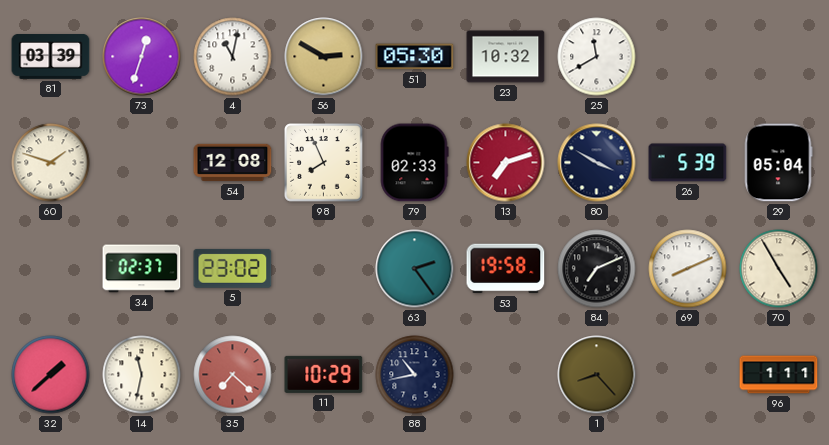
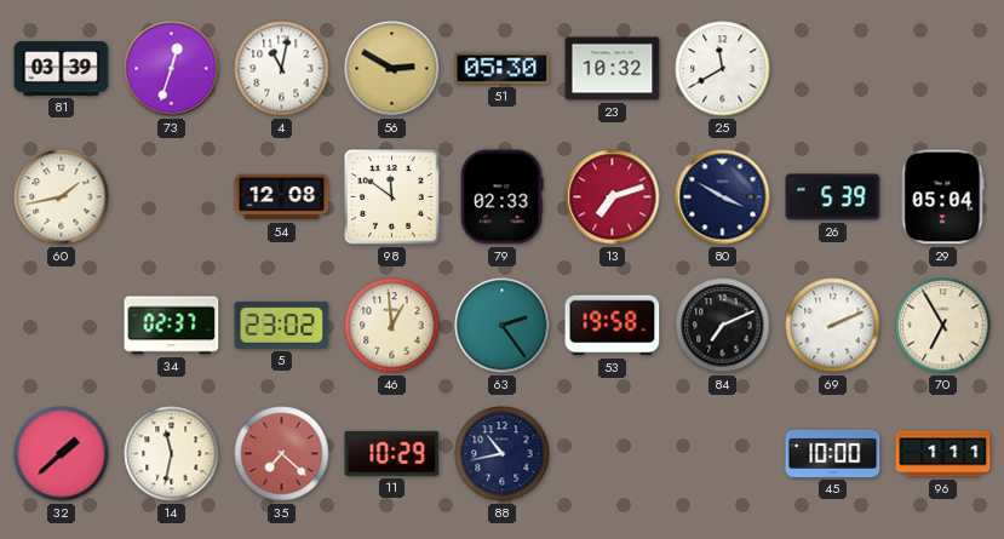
60: 1:48 -> 1:43
98: 7:56 -> 11:51
46: none -> 12:59
69: 8:11 -> 2:11
70: 4:55 -> 6:55
1: 8:23 -> none
45: none -> 10:00
